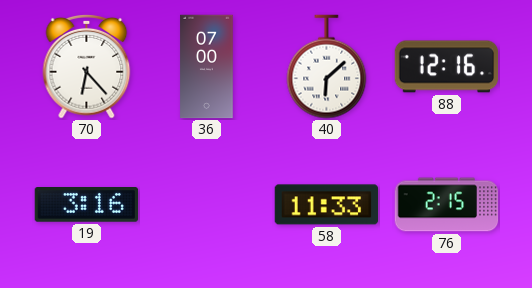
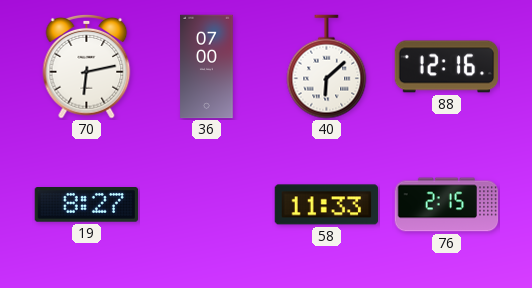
70: 6:23 -> 6:13
19: 3:16 -> 8:27
